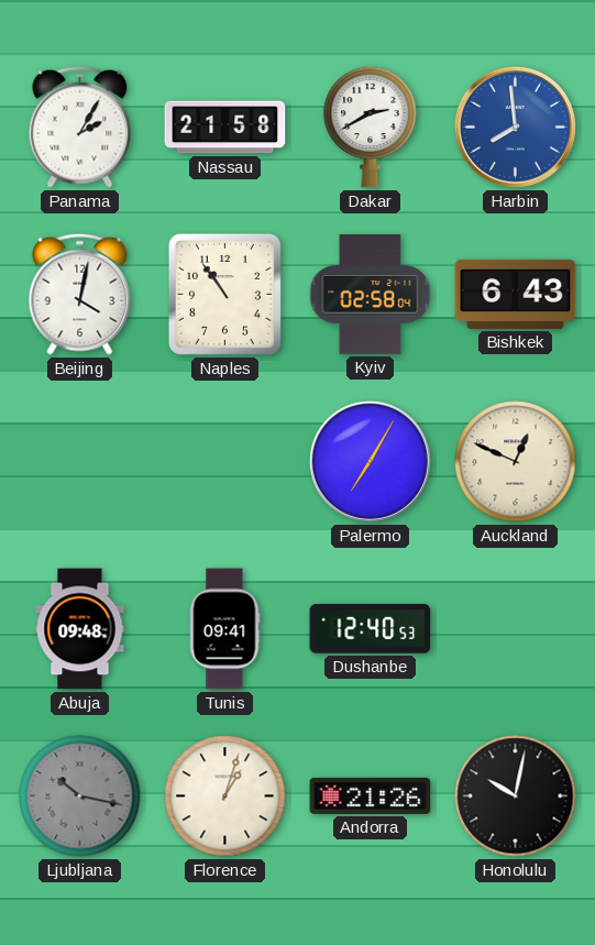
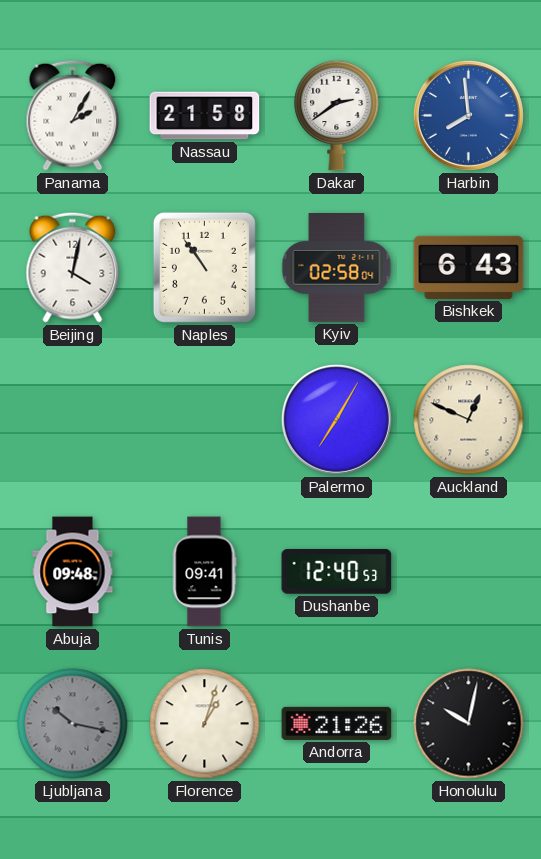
Dakar: 2:40 -> 2:39
